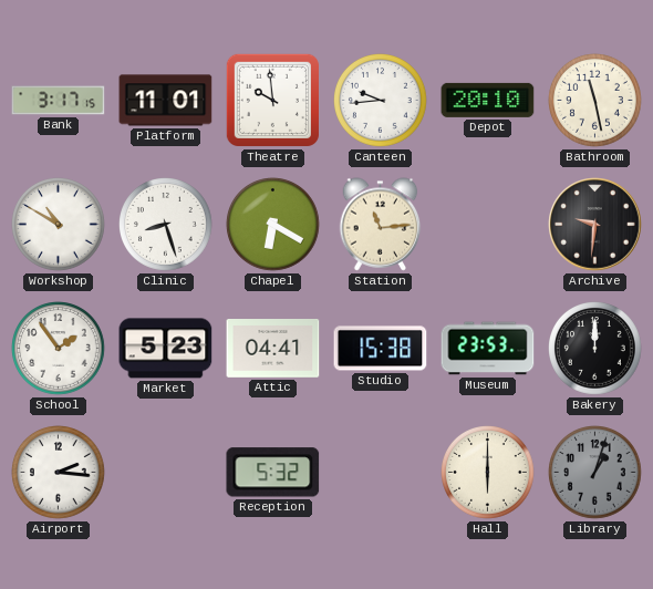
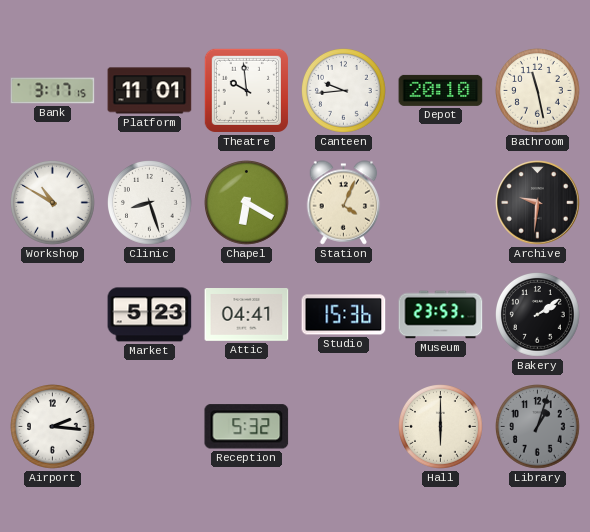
Station: 11:14 -> 4:04
School: 1:54 -> none
Studio: 15:38 -> 15:36
Bakery: 12:00 -> 2:09
